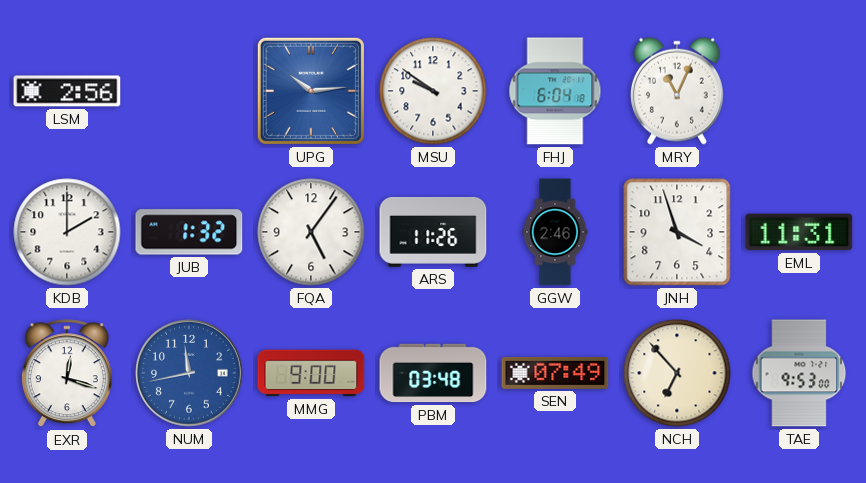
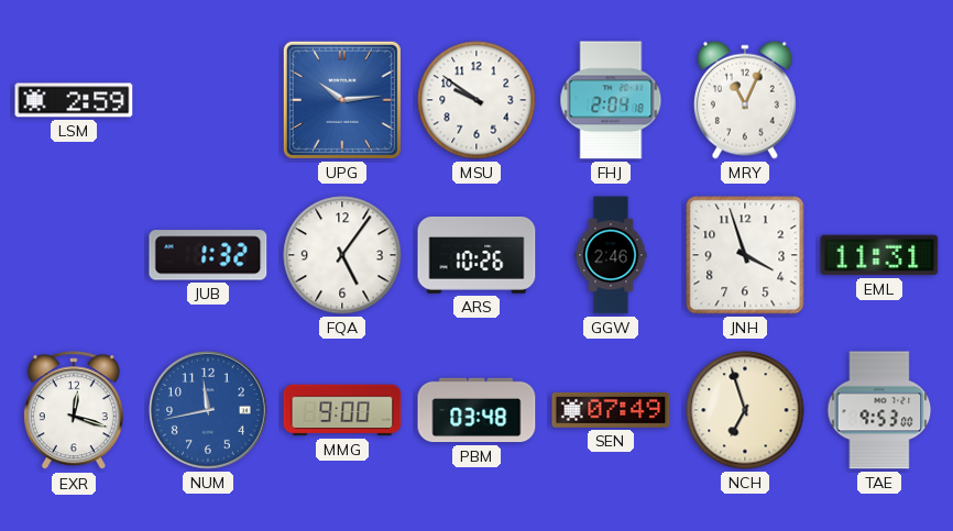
LSM: 2:56 -> 2:59
FHJ: 6:04 -> 2:04
KDB: 2:00 -> none
ARS: 11:26 -> 10:26
NCH: 6:53 -> 6:57
